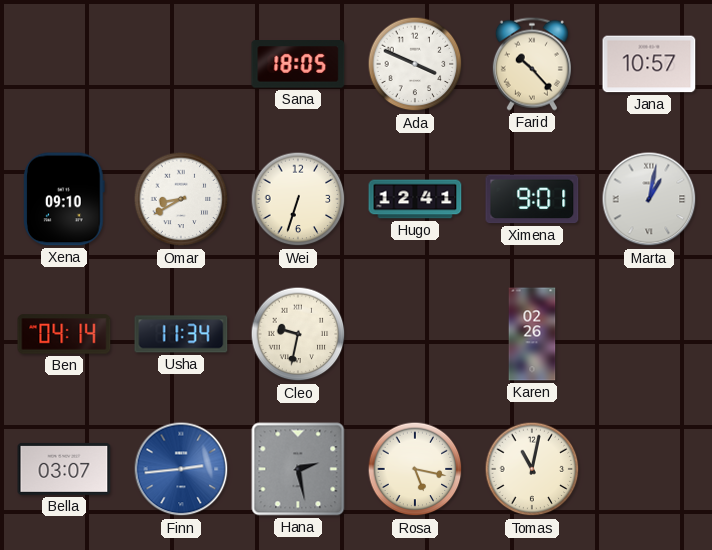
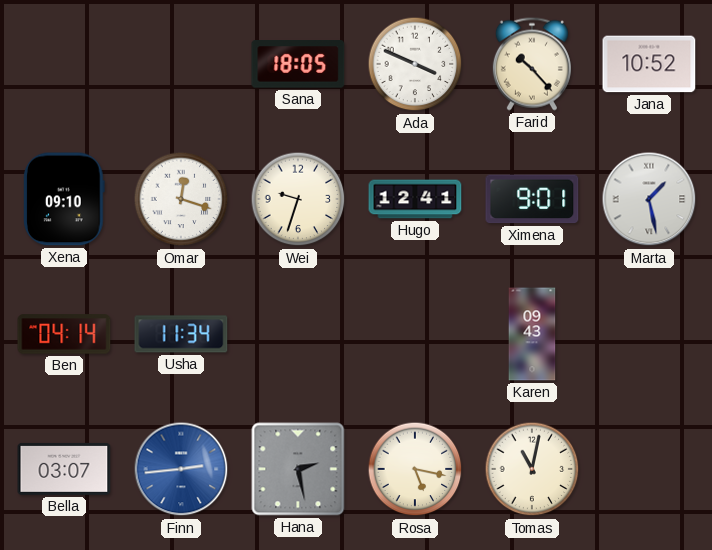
Jana: 10:57 -> 10:52
Omar: 8:40 -> 12:18
Wei: 6:33 -> 9:33
Marta: 1:02 -> 1:28
Cleo: 9:32 -> none
Karen: 02:26 -> 09:43
